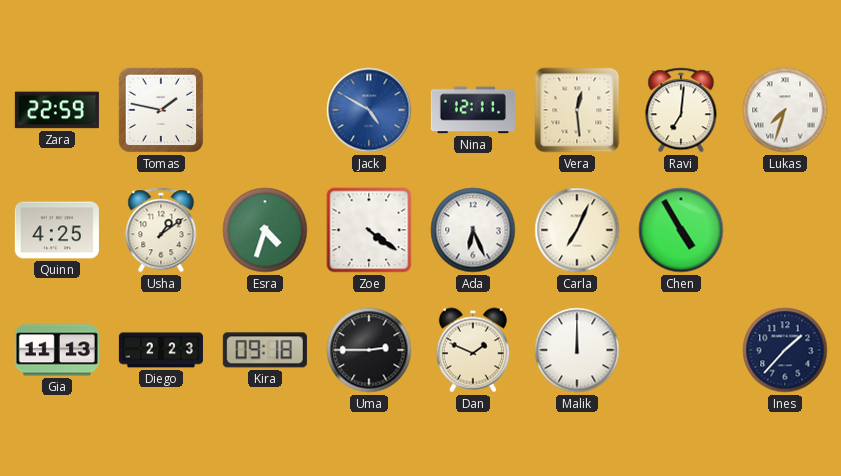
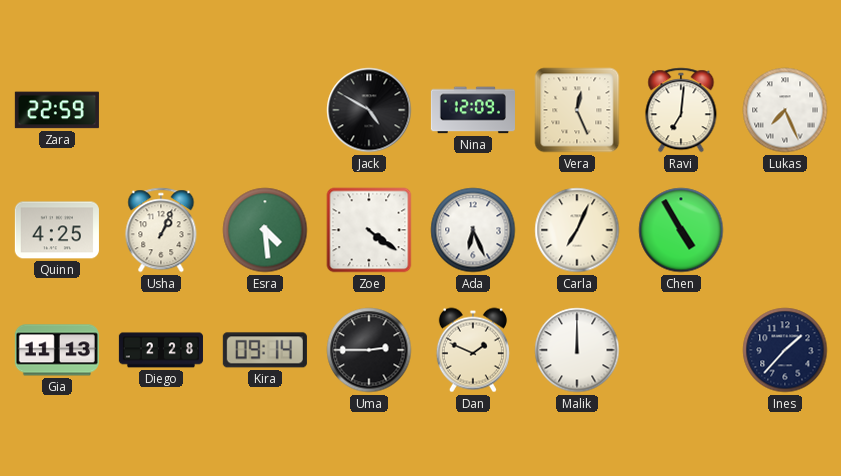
Tomas: 1:47 -> none
Jack dial: blue -> black
Nina: 12:11 -> 12:09
Vera: 12:29 -> 12:26
Lukas: 7:33 -> 7:26
Usha: 1:09 -> 1:04
Esra: 4:33 -> 4:29
Diego: 2:23 -> 2:28
Kira: 09:18 -> 09:14
